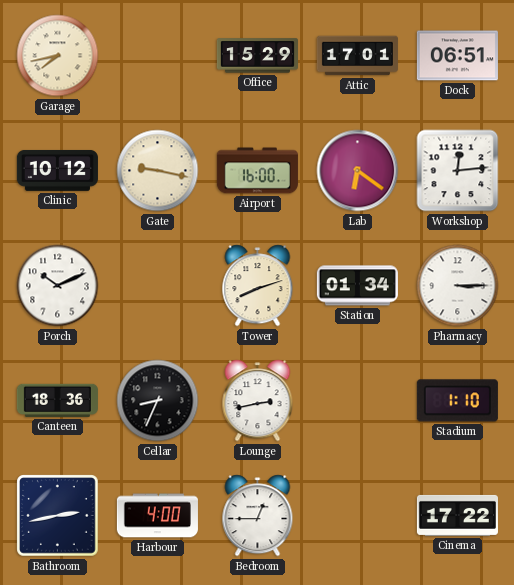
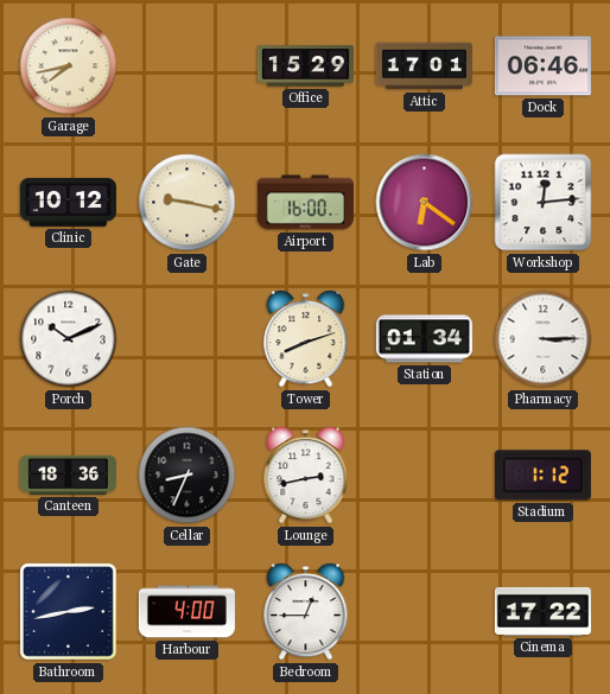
Dock: 06:51 -> 06:46
Stadium: 1:10 -> 1:12
